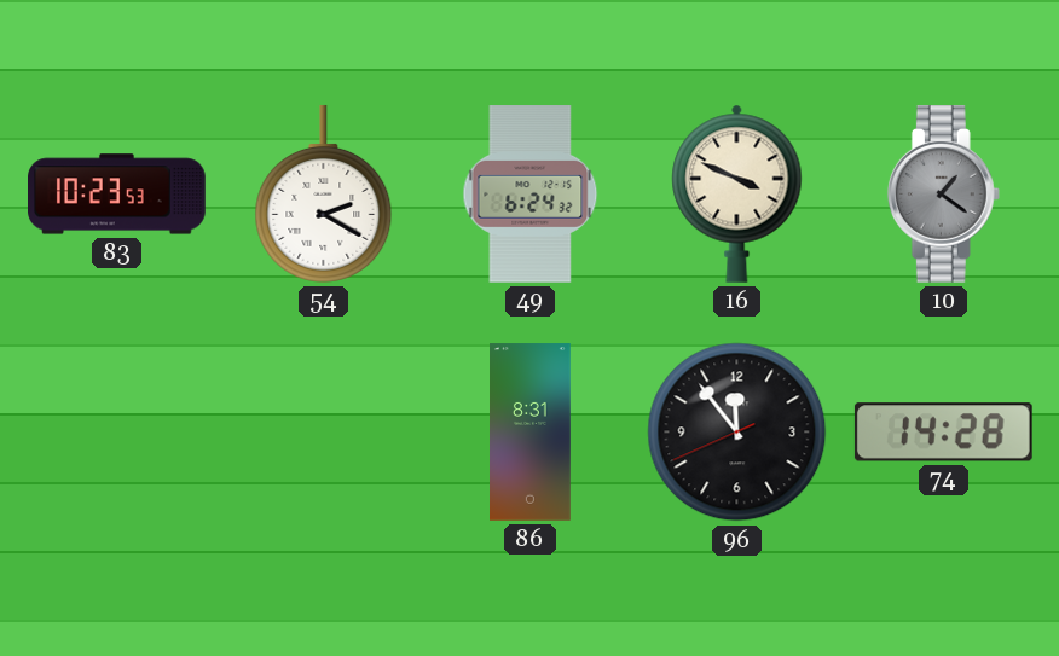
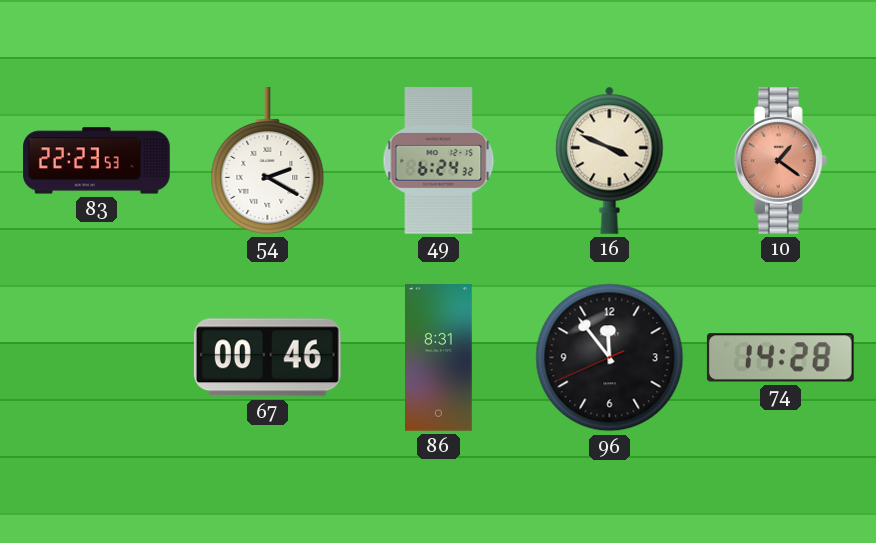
83: 10:23 -> 22:23
10 dial: grey -> salmon
67: none -> 00:46
